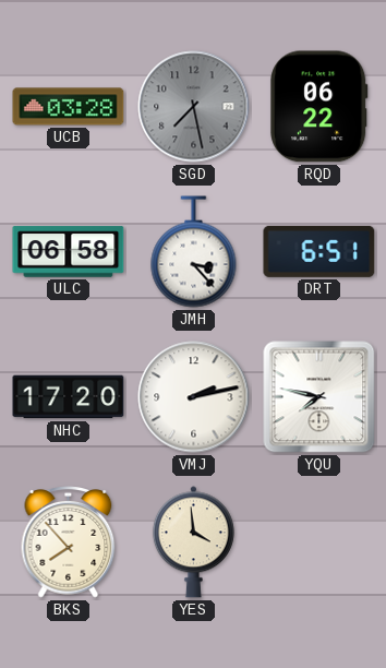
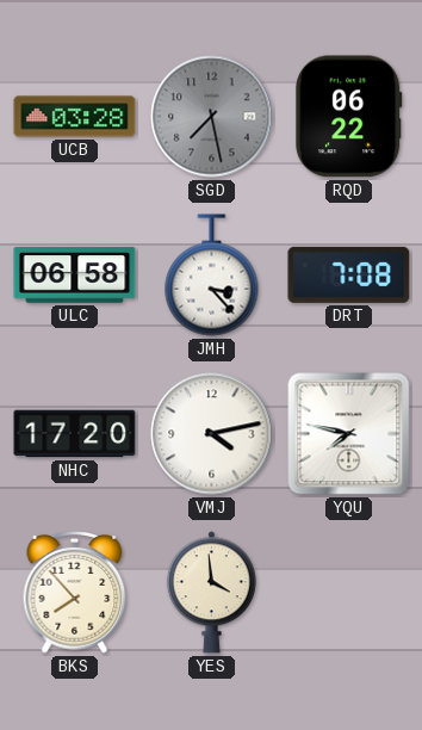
DRT: 6:51 -> 7:08
VMJ: 2:13 -> 4:13
